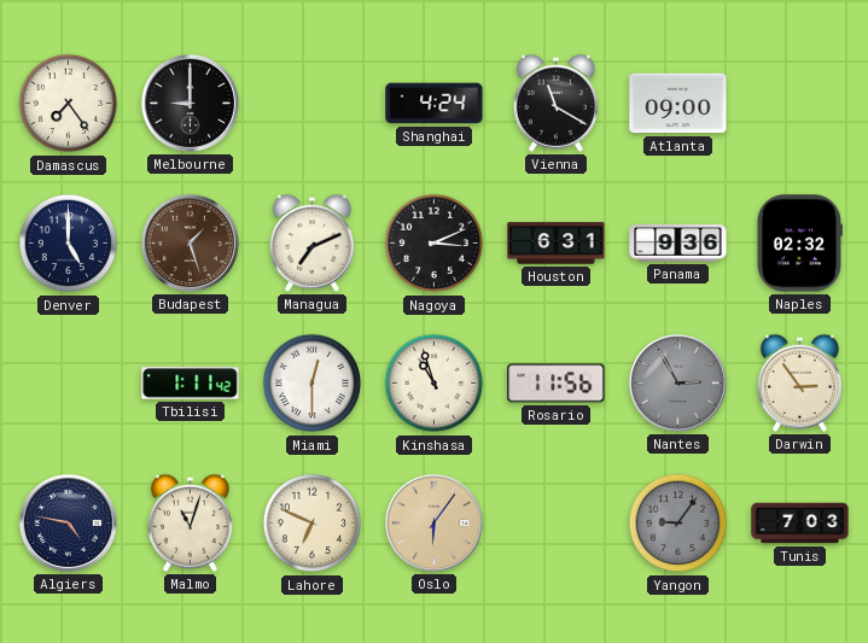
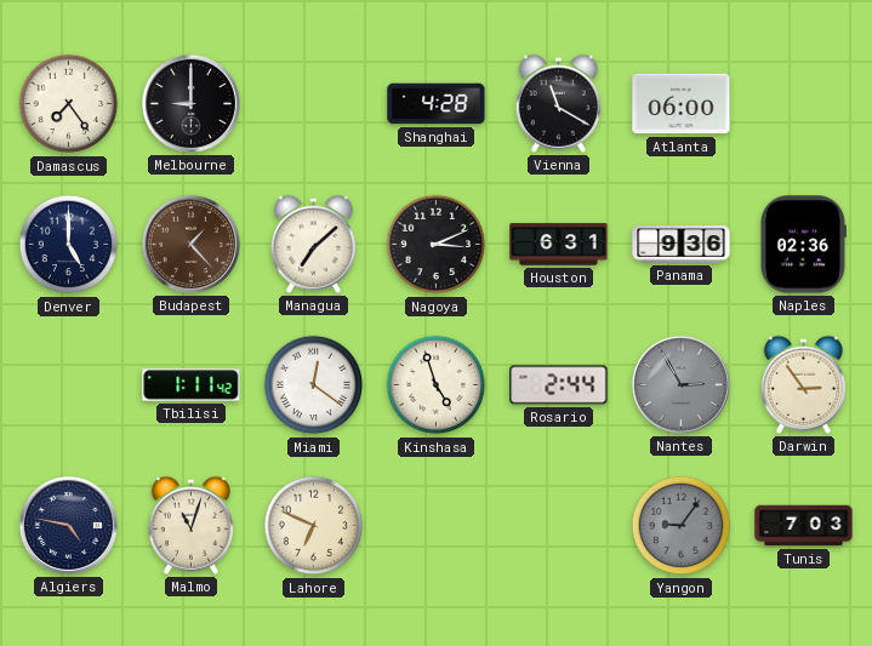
Shanghai: 4:24 -> 4:28
Atlanta: 09:00 -> 06:00
Budapest: 1:27 -> 1:23
Managua: 7:11 -> 7:08
Naples: 02:32 -> 02:36
Miami: 12:30 -> 12:21
Kinshasa: 10:57 -> 4:57
Rosario: 11:56 -> 2:44
Oslo: 6:06 -> none
